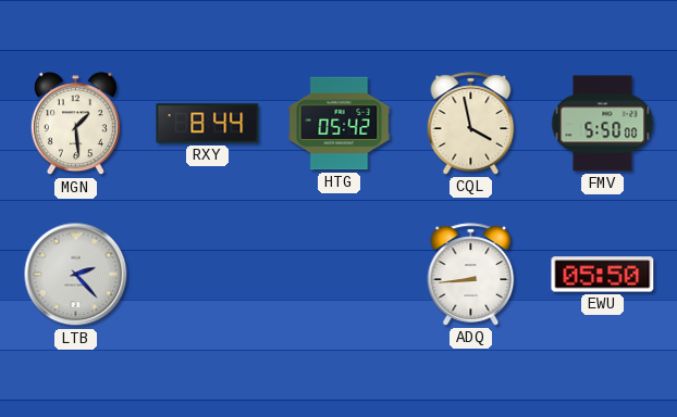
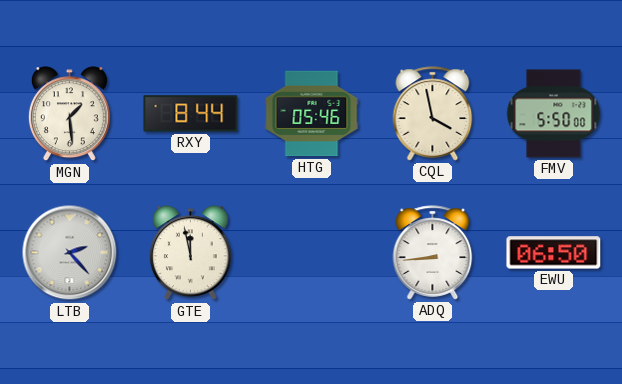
HTG: 05:42 -> 05:46
GTE: none -> 11:58
EWU: 05:50 -> 06:50
